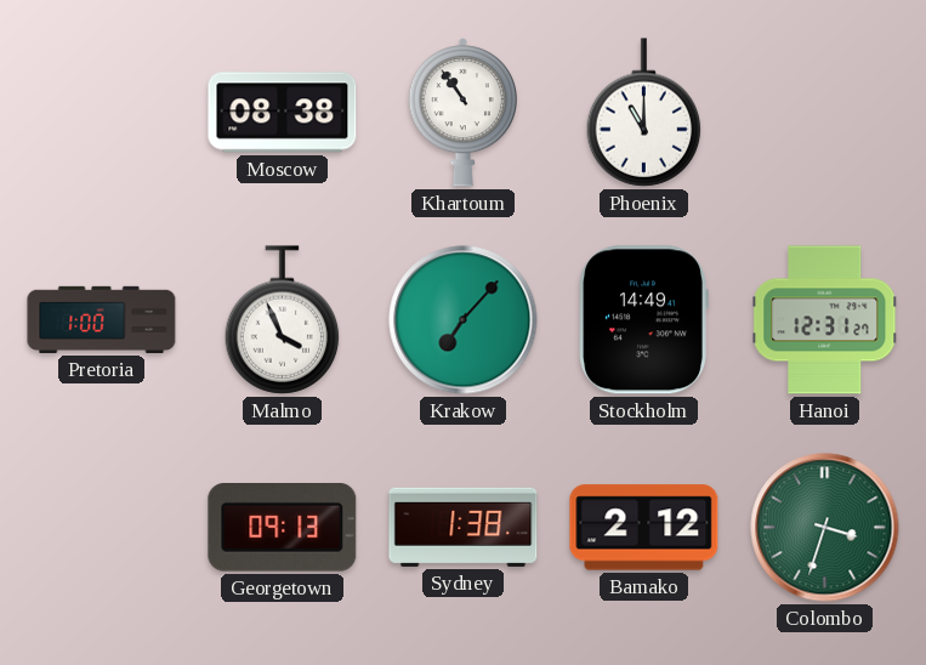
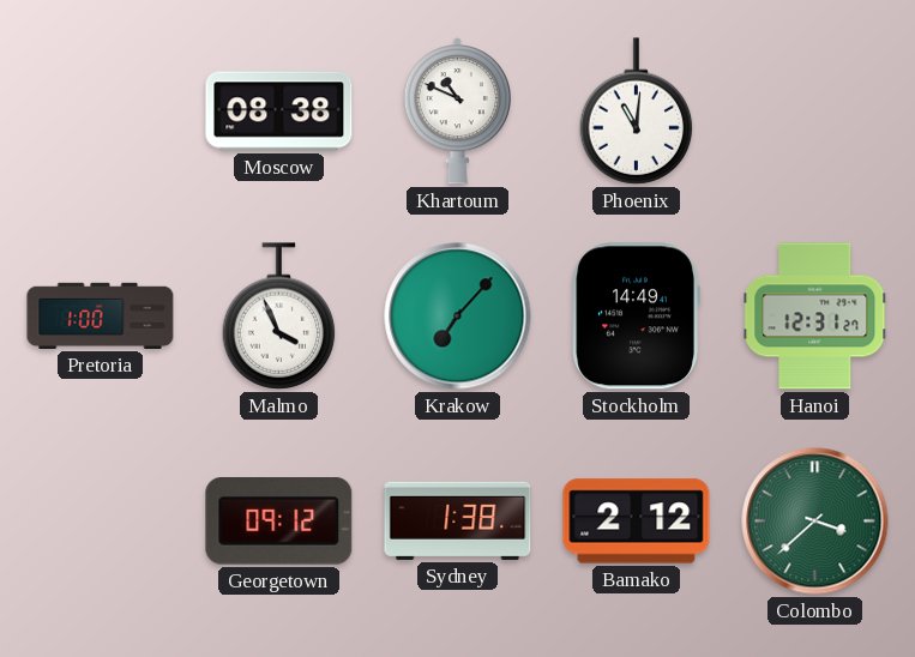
Khartoum: 10:54 -> 10:49
Phoenix: 11:00 -> 11:01
Georgetown: 09:13 -> 09:12
Colombo: 3:33 -> 3:38
